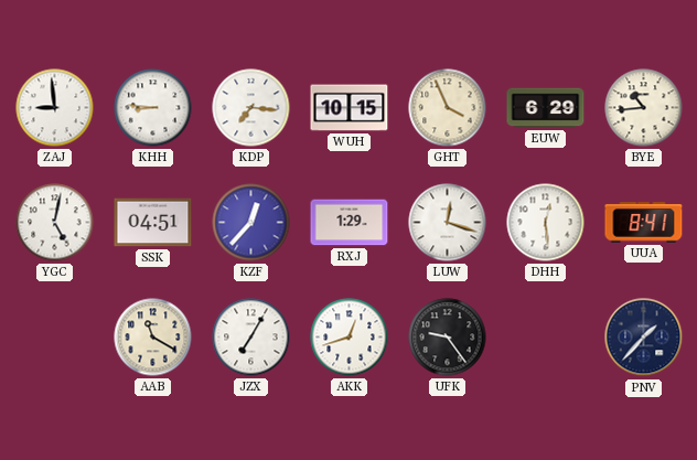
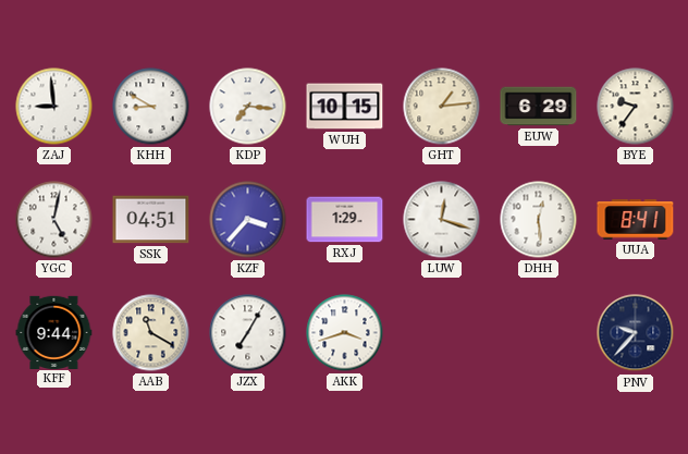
KHH: 8:46 -> 8:50
GHT: 3:56 -> 1:14
BYE: 10:44 -> 9:36
KZF: 12:37 -> 3:37
KFF: none -> 9:44
AKK: 12:42 -> 3:42
UFK: 9:24 -> none
PNV: 1:37 -> 9:37
